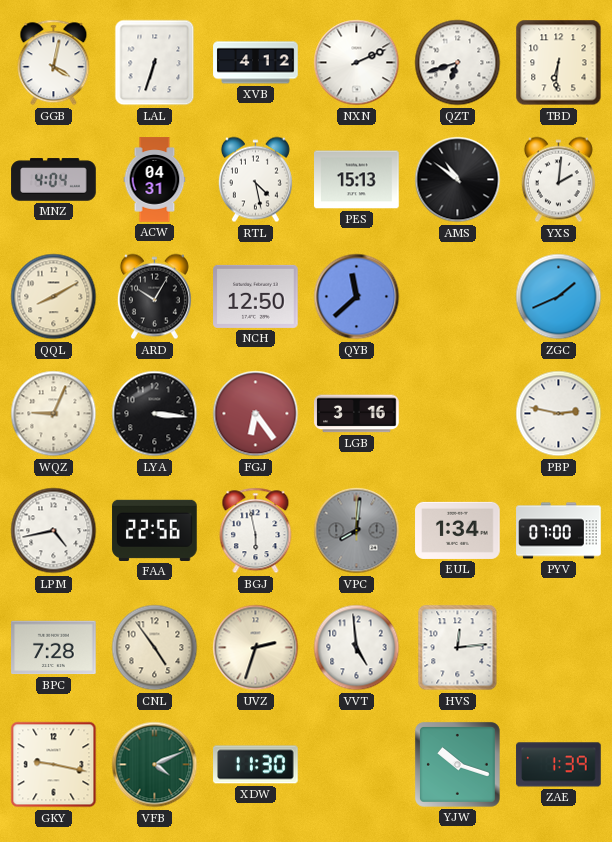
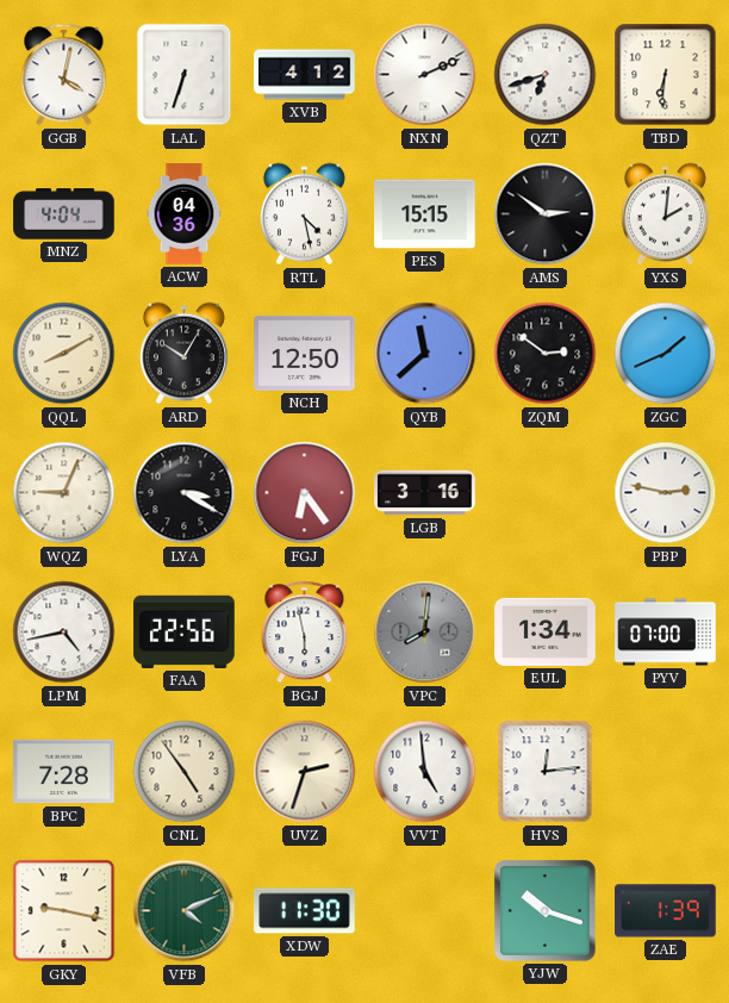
ACW: 04:31 -> 04:36
PES: 15:13 -> 15:15
AMS: 10:51 -> 2:51
ZQM: none -> 2:51
LYA: 3:16 -> 3:20
